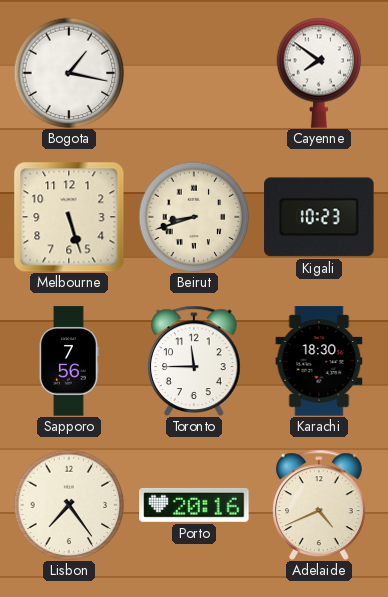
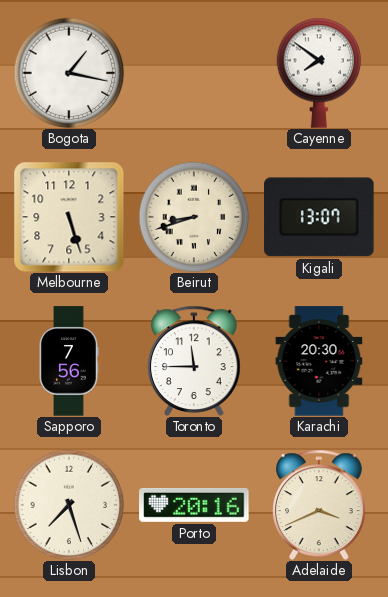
Kigali: 10:23 -> 13:07
Karachi: 18:30 -> 20:30
Lisbon: 7:24 -> 7:27
Adelaide: 4:41 -> 3:41
